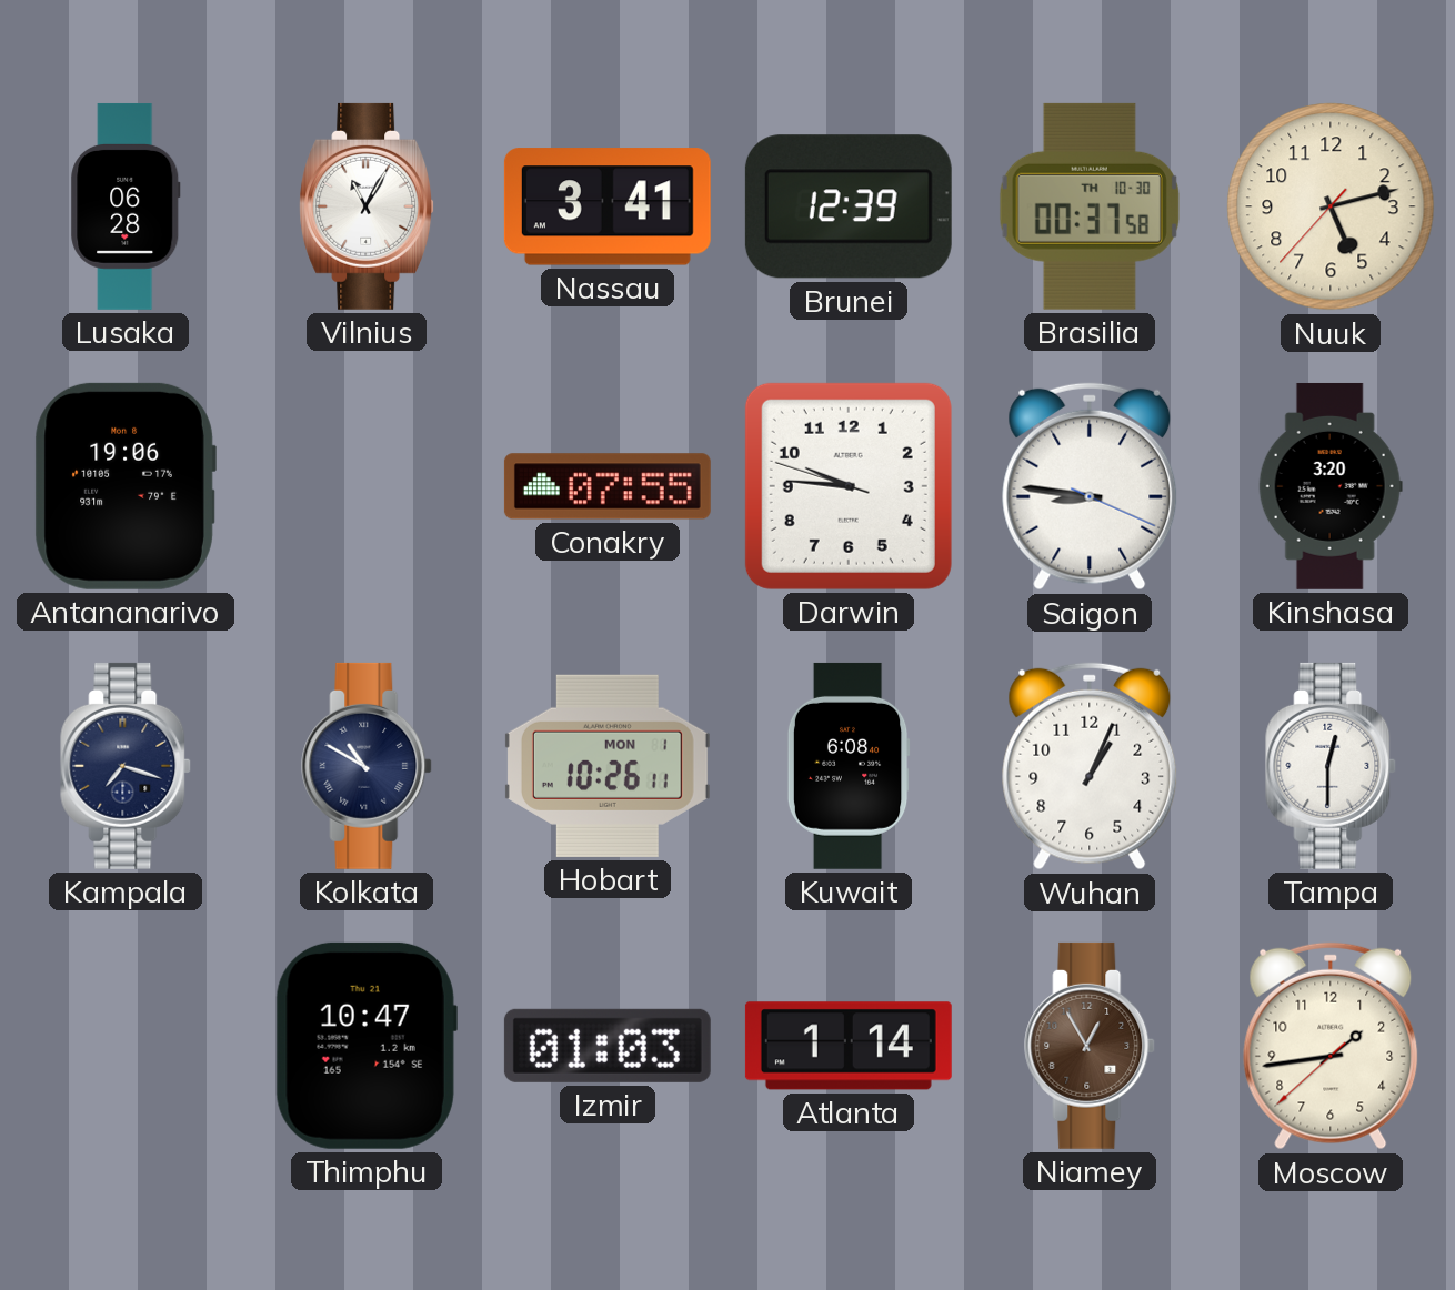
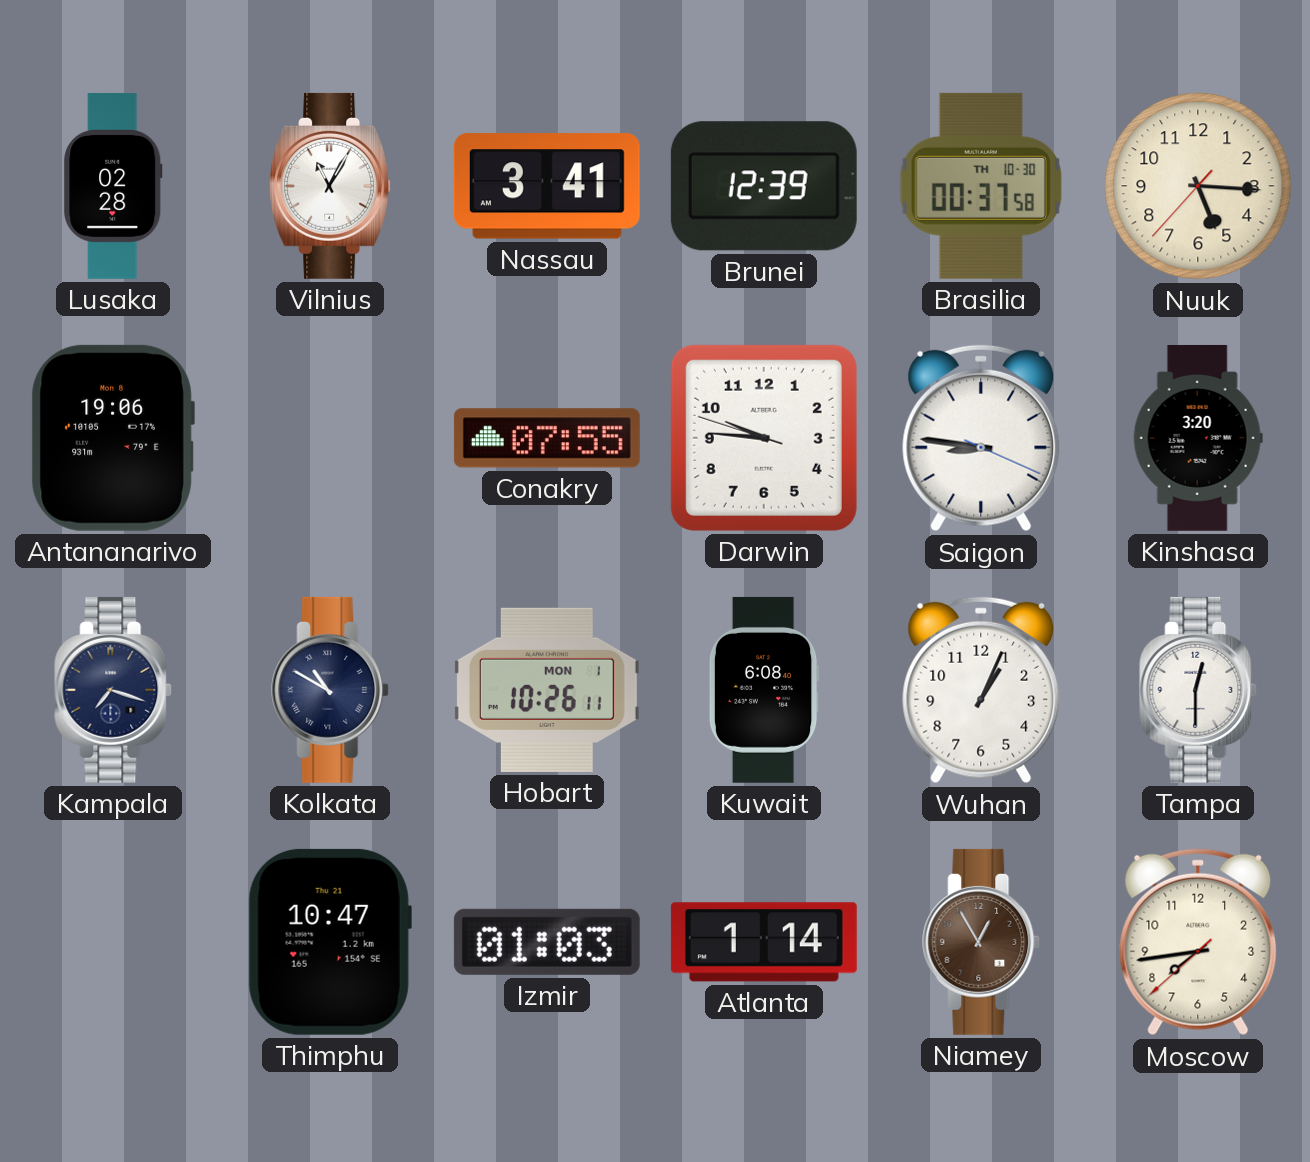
Lusaka: 06:28 -> 02:28
Nuuk: 5:12 -> 5:15
Moscow: 1:43 -> 7:43
